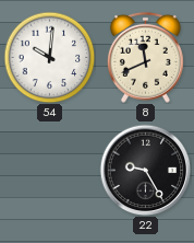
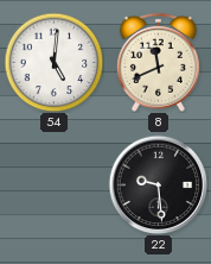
54: 10:01 -> 5:01
22: 9:25 -> 9:29
